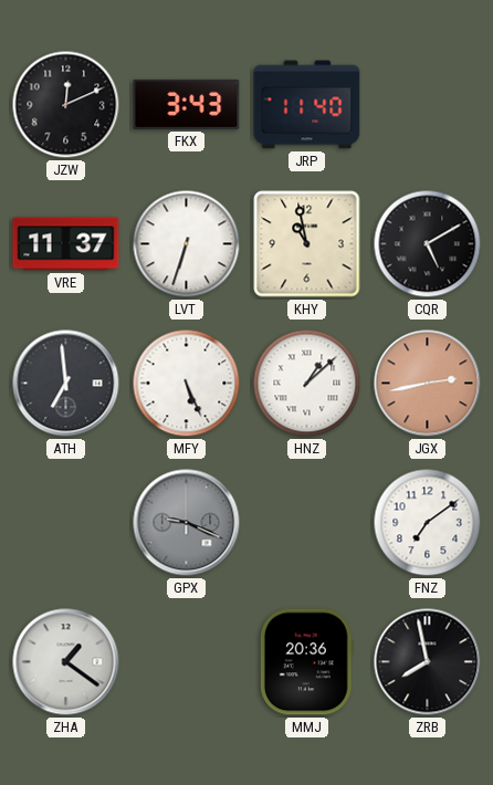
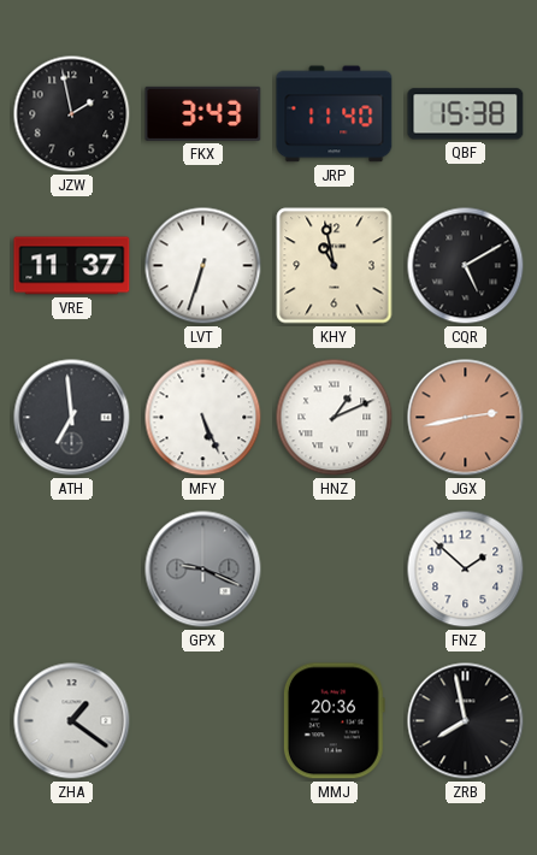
JZW: 12:11 -> 1:58
QBF: none -> 15:38
HNZ: 1:08 -> 1:11
FNZ: 7:09 -> 1:52
